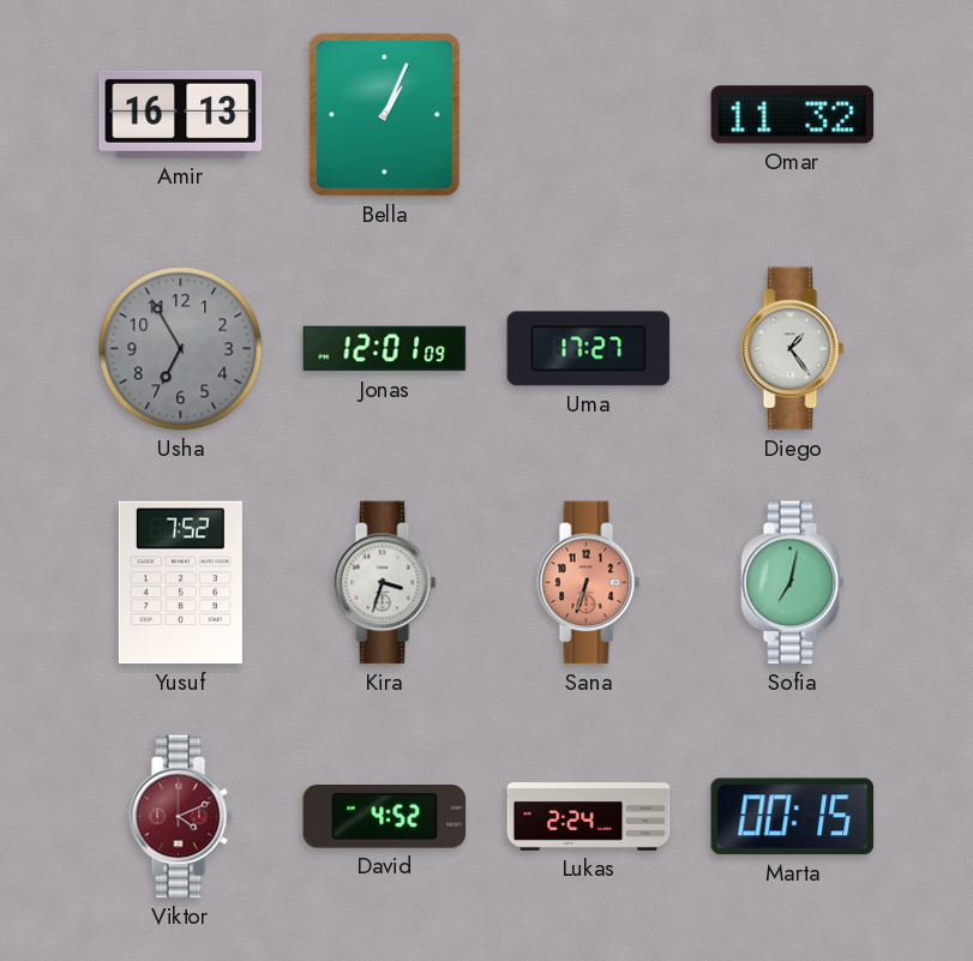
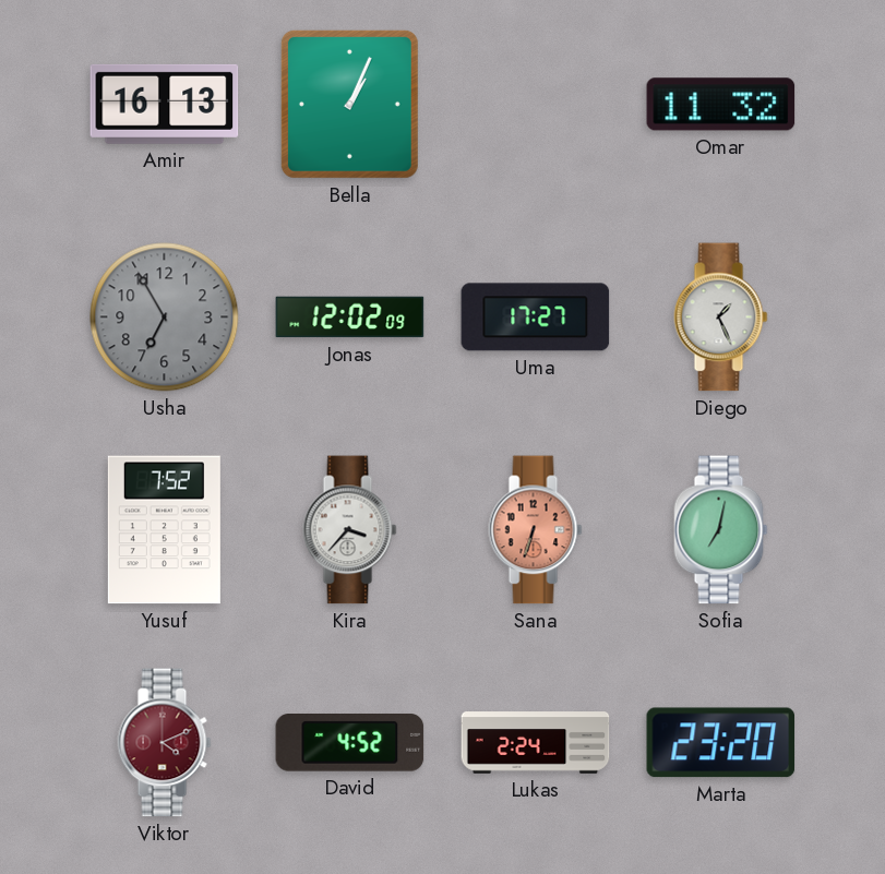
Jonas: 12:01 -> 12:02
Diego: 1:24 -> 1:26
Kira: 3:33 -> 3:37
Marta: 00:15 -> 23:20
